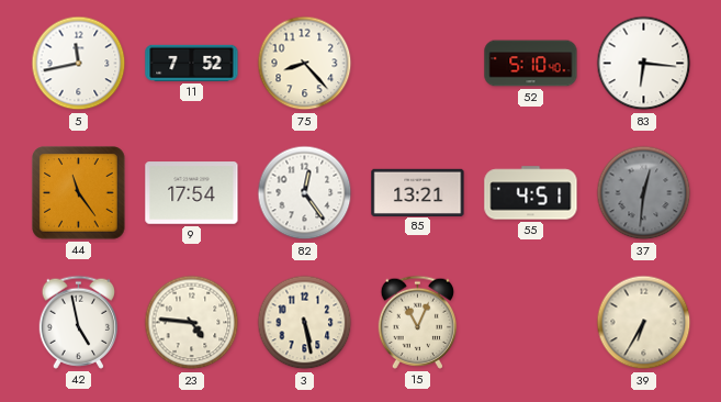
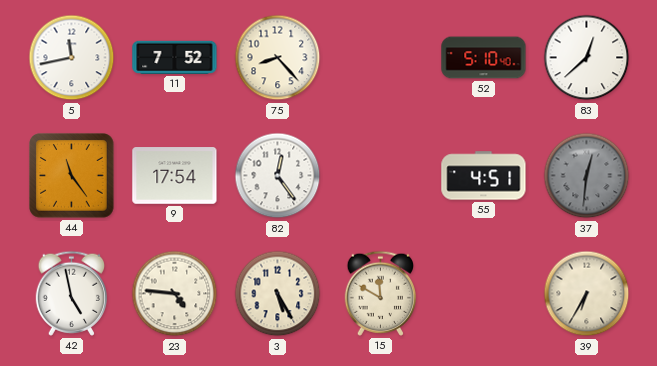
83: 6:16 -> 12:38
85: 13:21 -> none
3: 5:28 -> 5:25
15: 11:04 -> 11:50
